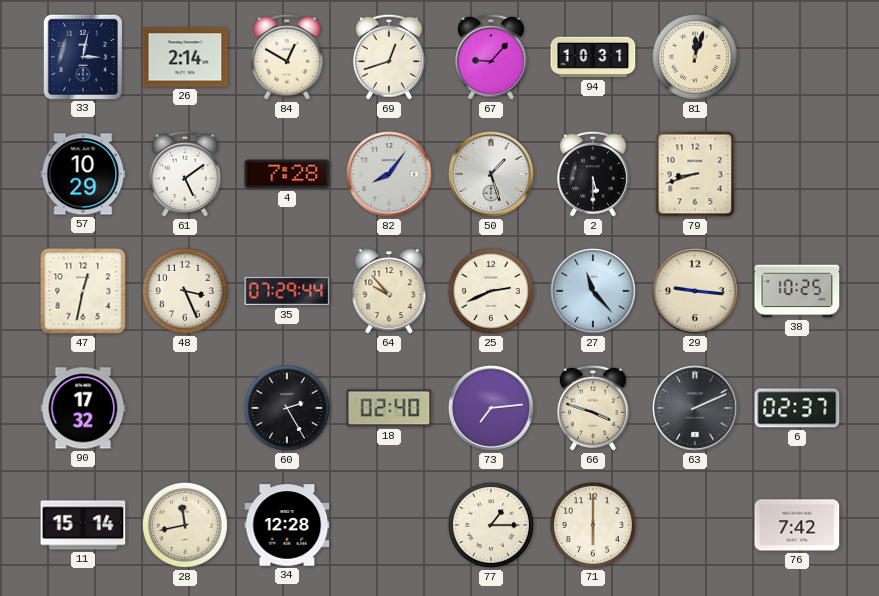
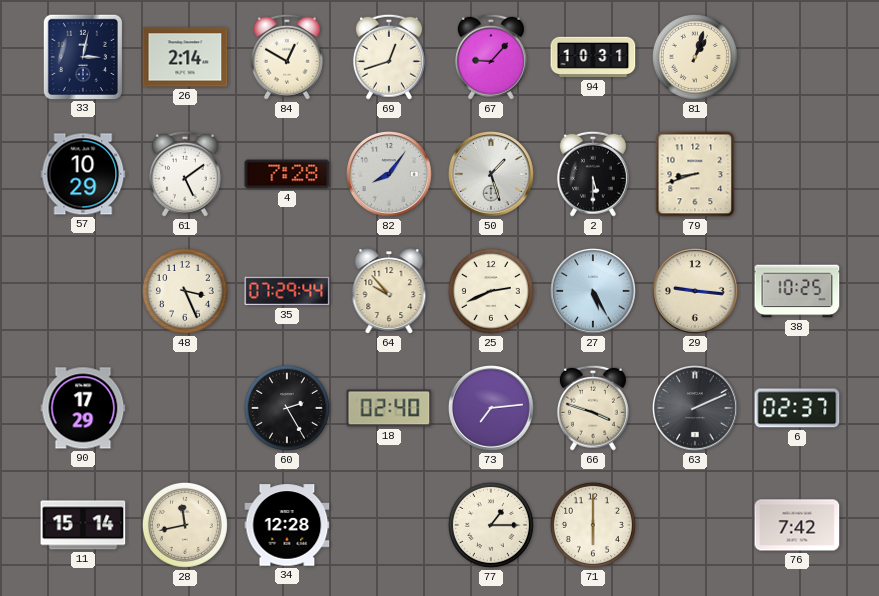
81: 12:03 -> 1:03
47: 12:32 -> none
27: 11:23 -> 5:25
90: 17:32 -> 17:29
